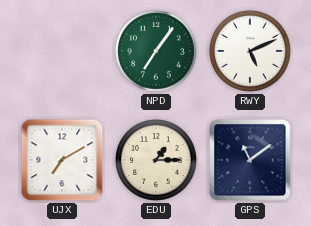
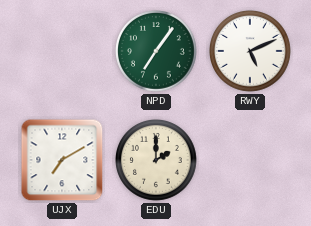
EDU: 1:15 -> 2:00
GPS: 11:09 -> none
